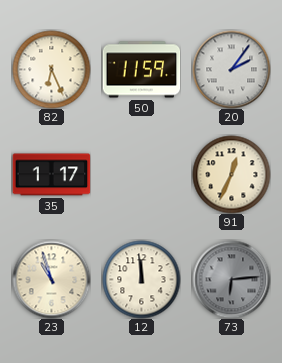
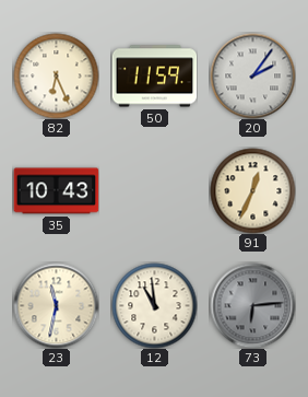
35: 1:17 -> 10:43
23: 10:57 -> 11:32
12: 11:59 -> 10:59
